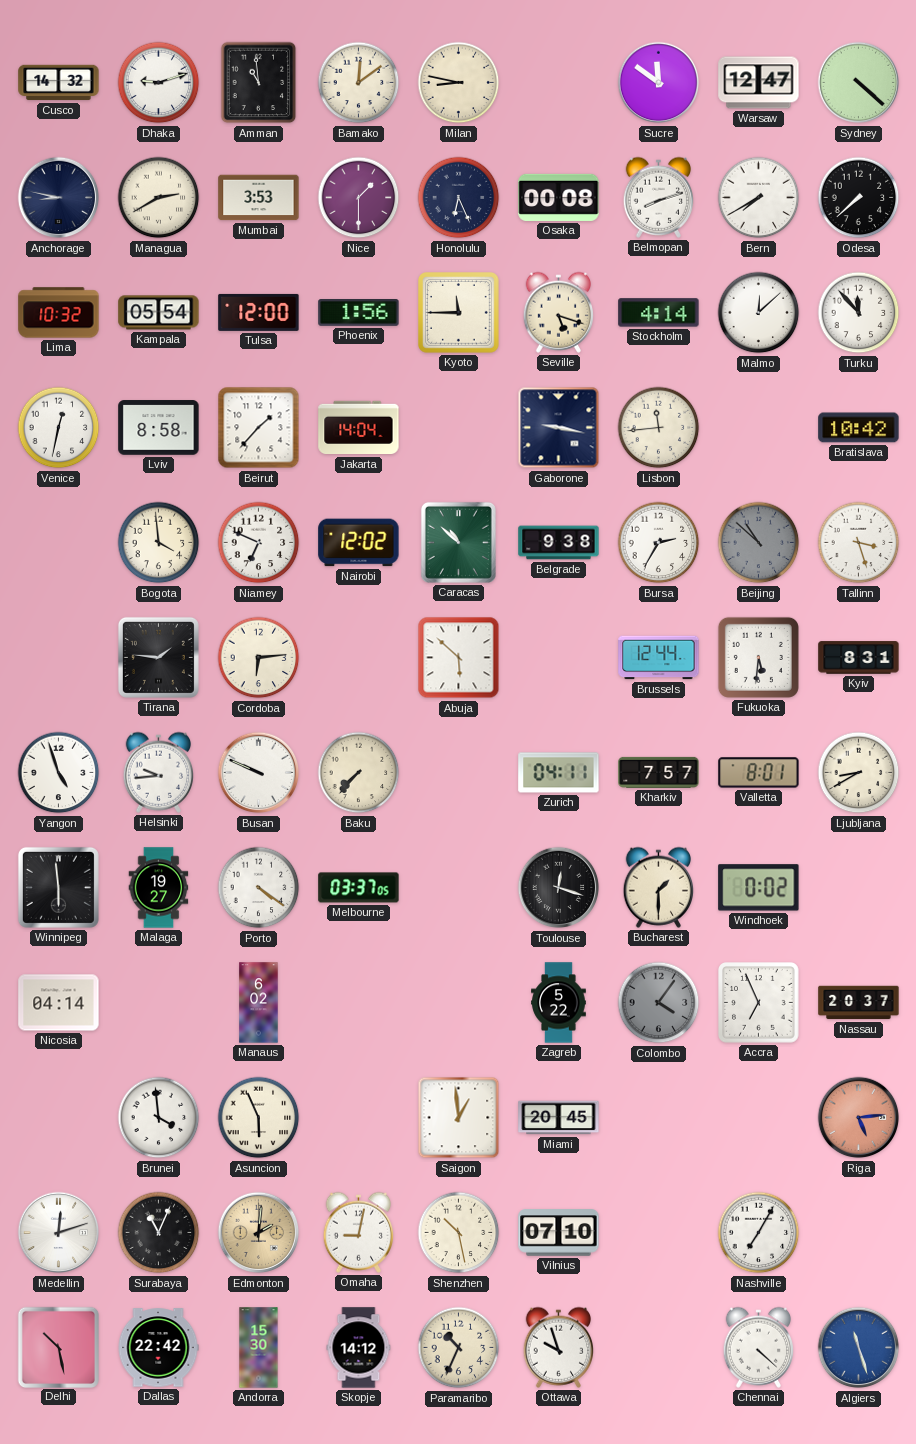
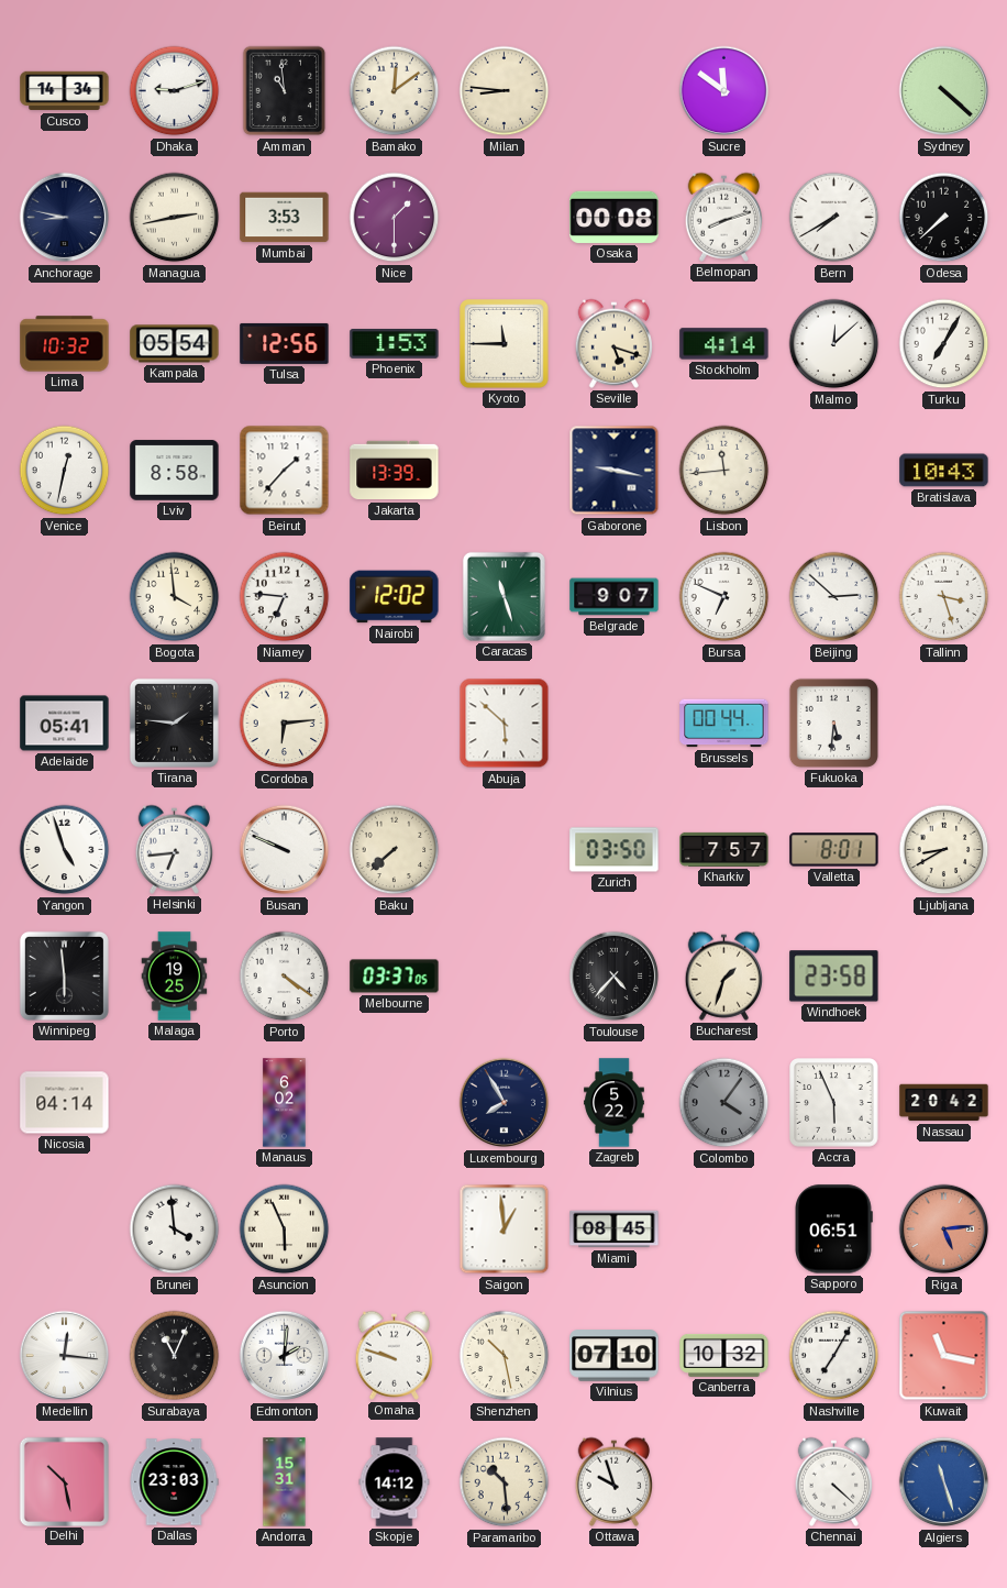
Cusco: 14:32 -> 14:34
Milan: 8:47 -> 8:46
Warsaw: 12:47 -> none
Managua: 2:40 -> 2:43
Honolulu: 6:26 -> none
Tulsa: 12:00 -> 12:56
Phoenix: 1:56 -> 1:53
Turku: 11:53 -> 7:05
Jakarta: 14:04 -> 13:39
Bratislava: 10:42 -> 10:43
Niamey: 6:49 -> 6:46
Caracas: 10:52 -> 11:27
Belgrade: 9:38 -> 9:07
Bursa: 2:35 -> 6:49
Beijing: 10:52 -> 2:52
Beijing dial: grey -> white
Adelaide: none -> 05:41
Brussels: 12:44 -> 00:44
Kyiv: 8:31 -> none
Helsinki: 9:44 -> 6:44
Baku: 7:37 -> 7:38
Zurich: 04:11 -> 03:50
Malaga: 19:27 -> 19:25
Toulouse: 12:18 -> 4:37
Bucharest: 1:30 -> 1:33
Windhoek: 0:02 -> 23:58
Luxembourg: none -> 7:55
Accra: 6:56 -> 5:56
Nassau: 20:37 -> 20:42
Miami: 20:45 -> 08:45
Sapporo: none -> 06:51
Medellin: 12:12 -> 12:16
Edmonton dial: champagne -> white
Omaha: 9:02 -> 9:48
Canberra: none -> 10:32
Kuwait: none -> 11:17
Dallas: 22:42 -> 23:03
Andorra: 15:30 -> 15:31
Paramaribo: 10:34 -> 10:29
